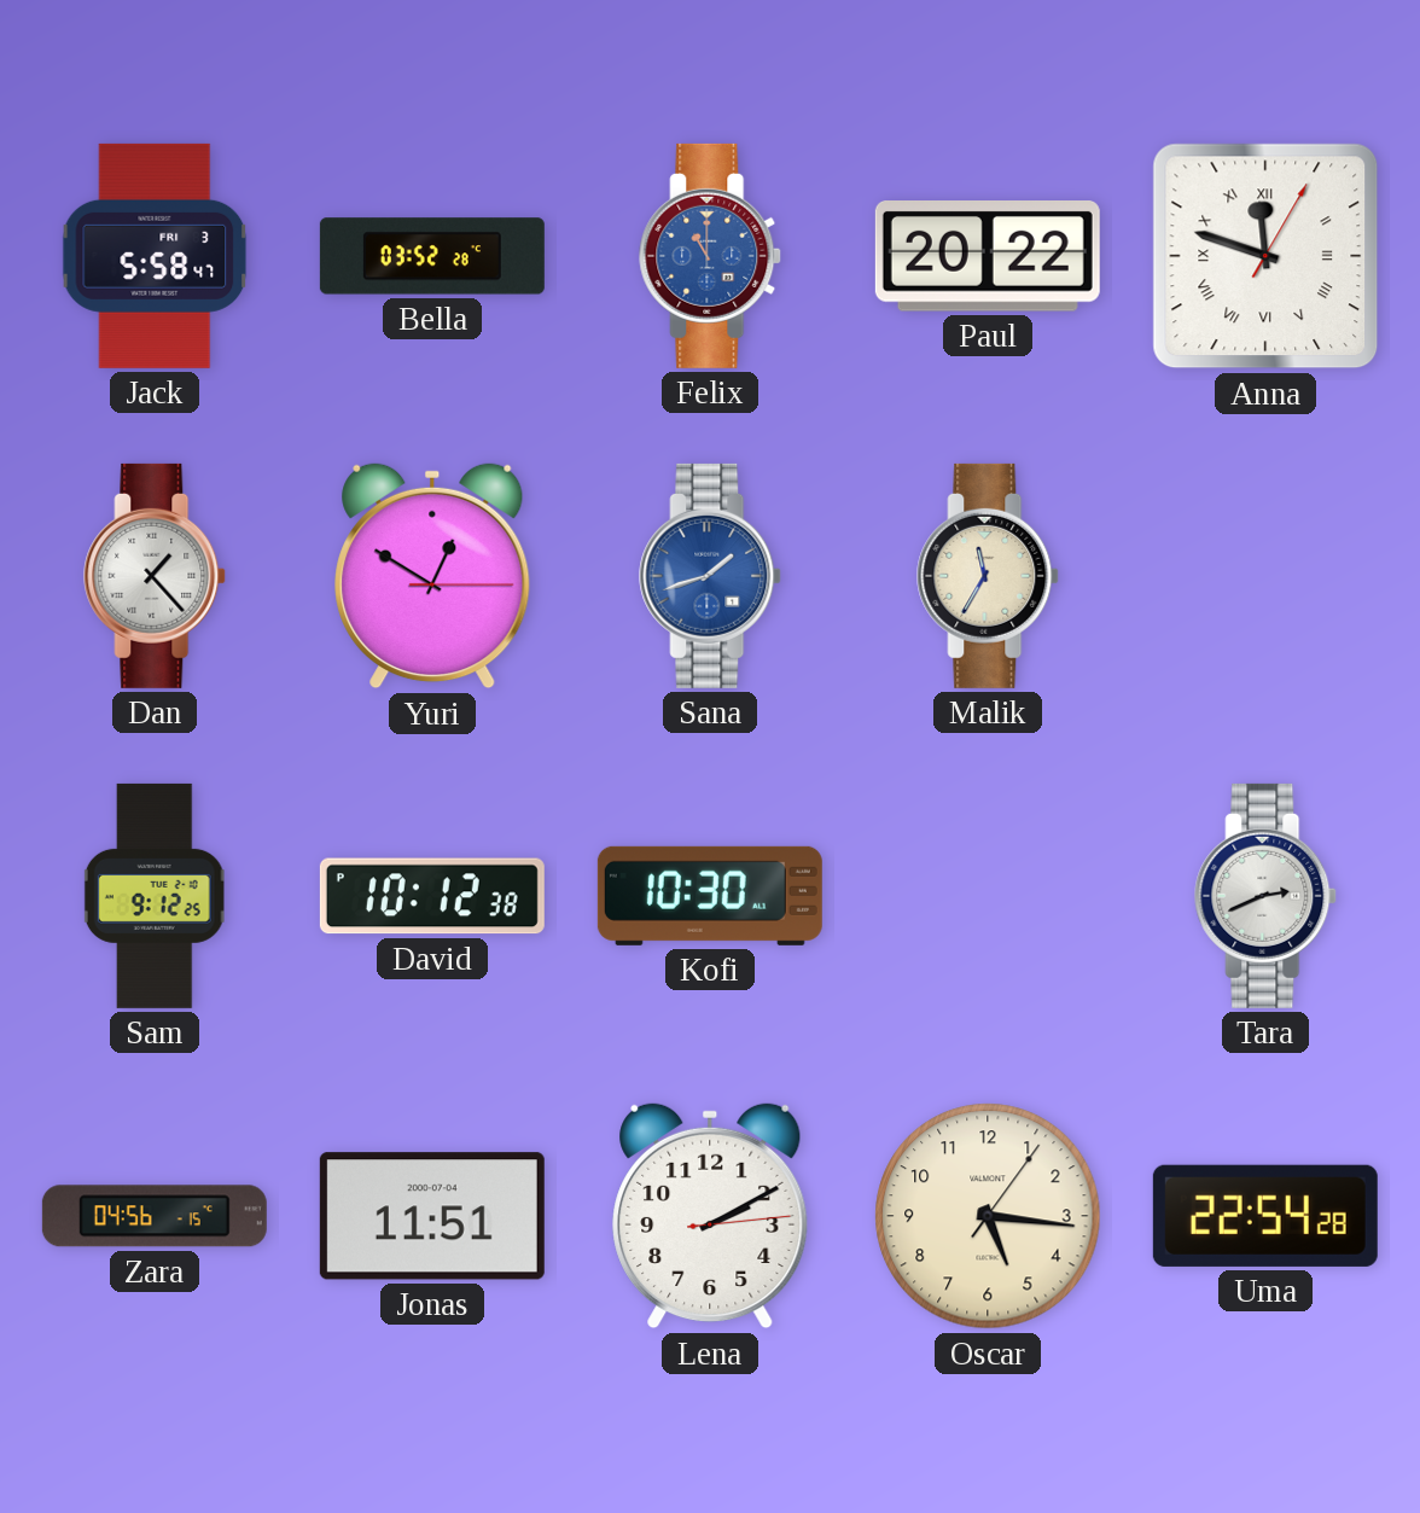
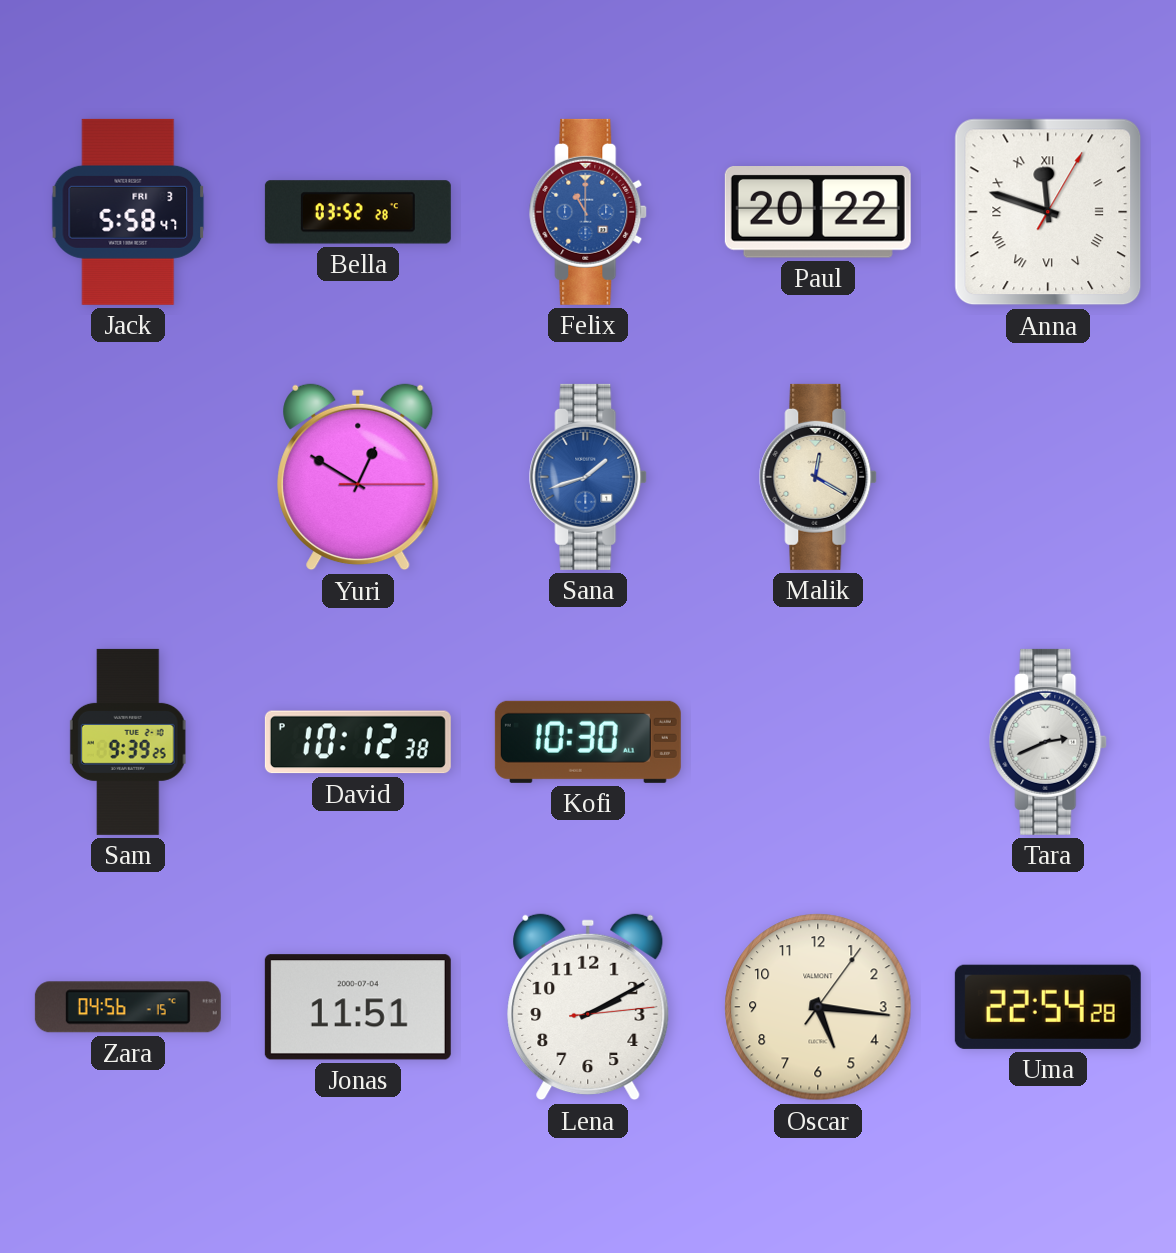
Dan: 1:23 -> none
Malik: 11:35 -> 12:20
Sam: 9:12 -> 9:39
